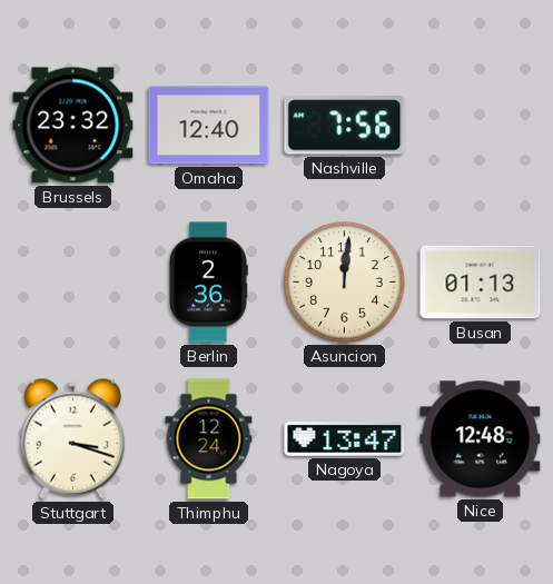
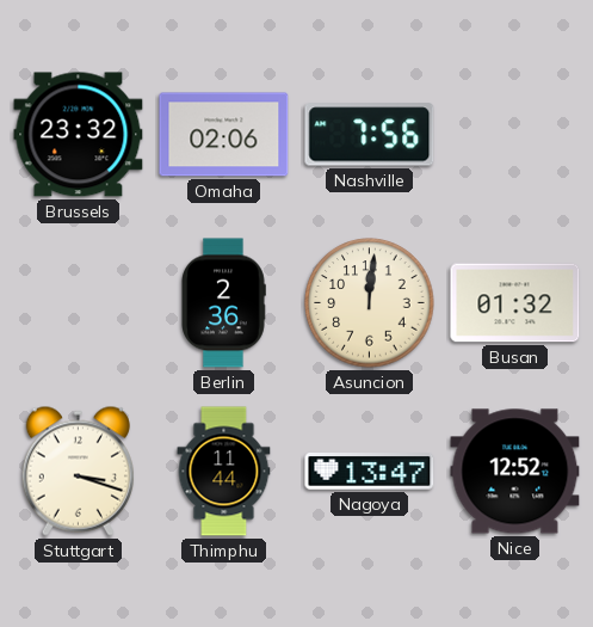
Omaha: 12:40 -> 02:06
Busan: 01:13 -> 01:32
Thimphu: 12:24 -> 11:44
Nice: 12:48 -> 12:52
